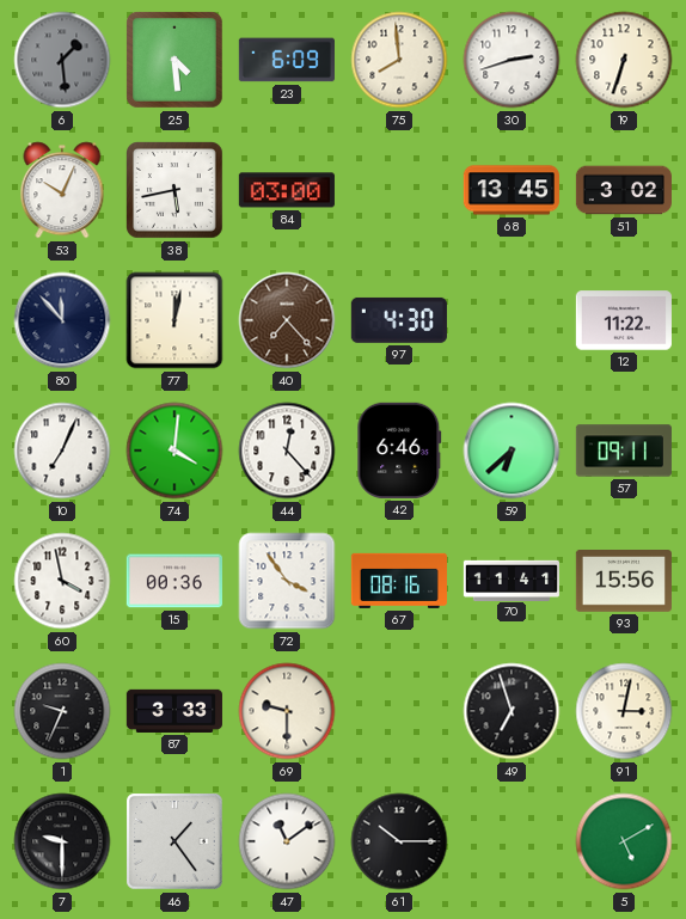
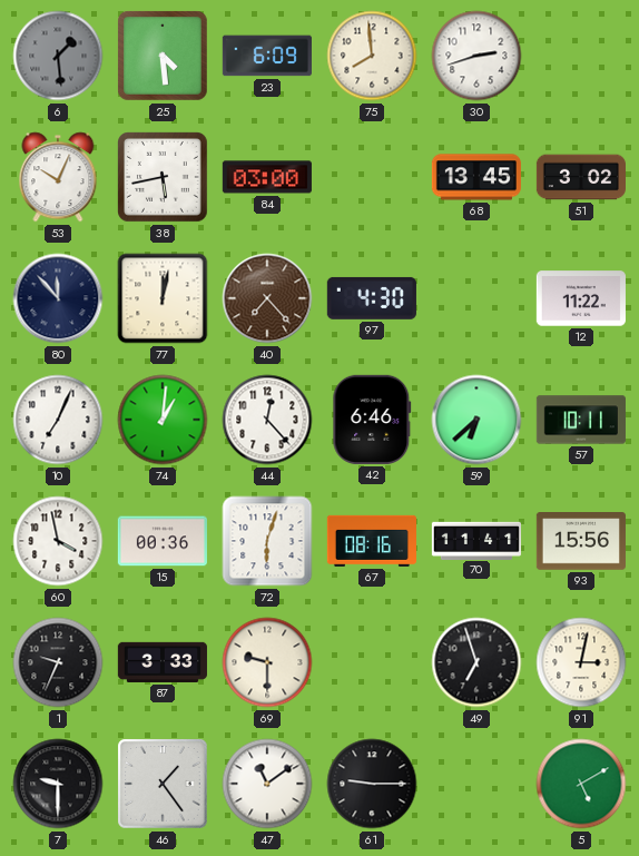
19: 6:33 -> none
74: 4:01 -> 1:01
57: 09:11 -> 10:11
72: 3:54 -> 6:03
61: 10:15 -> 9:15
